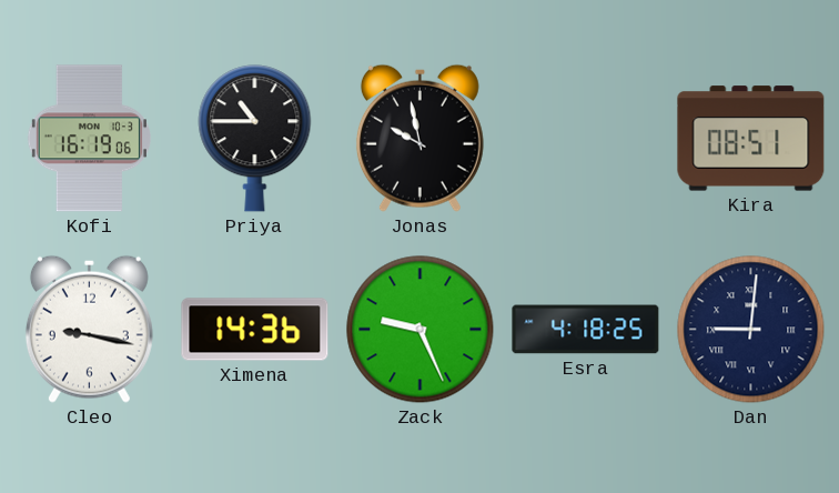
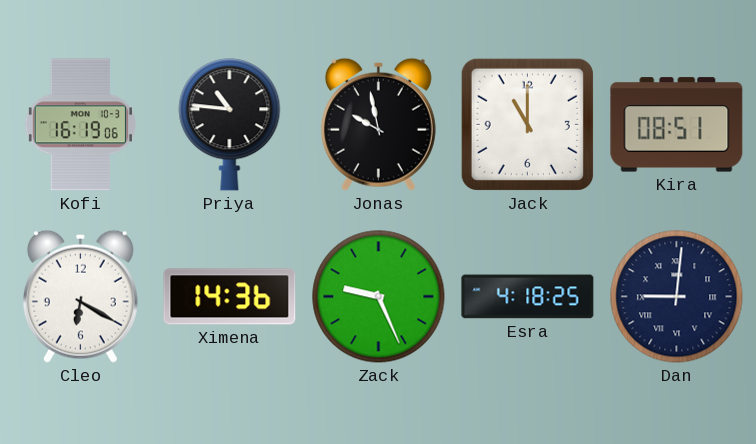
Priya: 10:45 -> 10:46
Jack: none -> 11:00
Cleo: 9:17 -> 6:20
